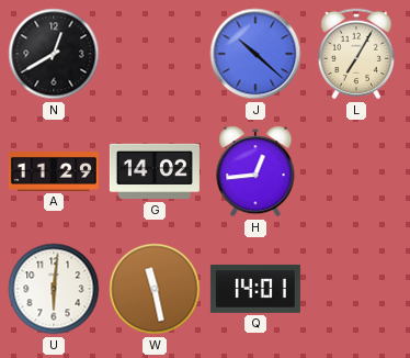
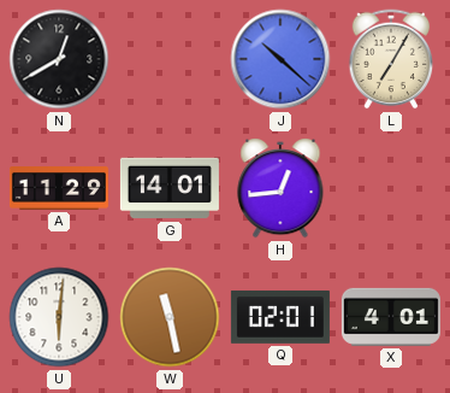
G: 14:02 -> 14:01
Q: 14:01 -> 02:01
X: none -> 4:01
